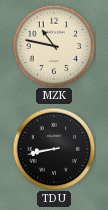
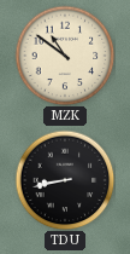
MZK: 10:47 -> 10:51
